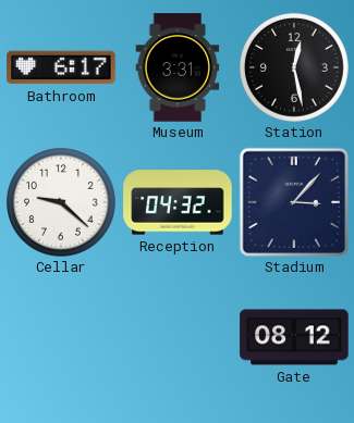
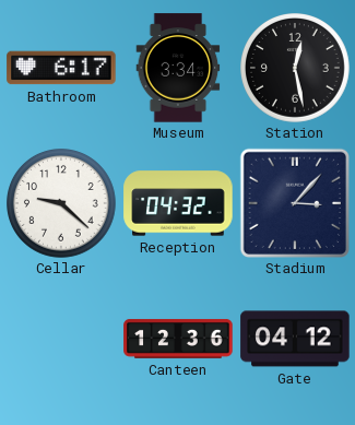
Museum: 3:31 -> 3:34
Canteen: none -> 12:36
Gate: 08:12 -> 04:12
